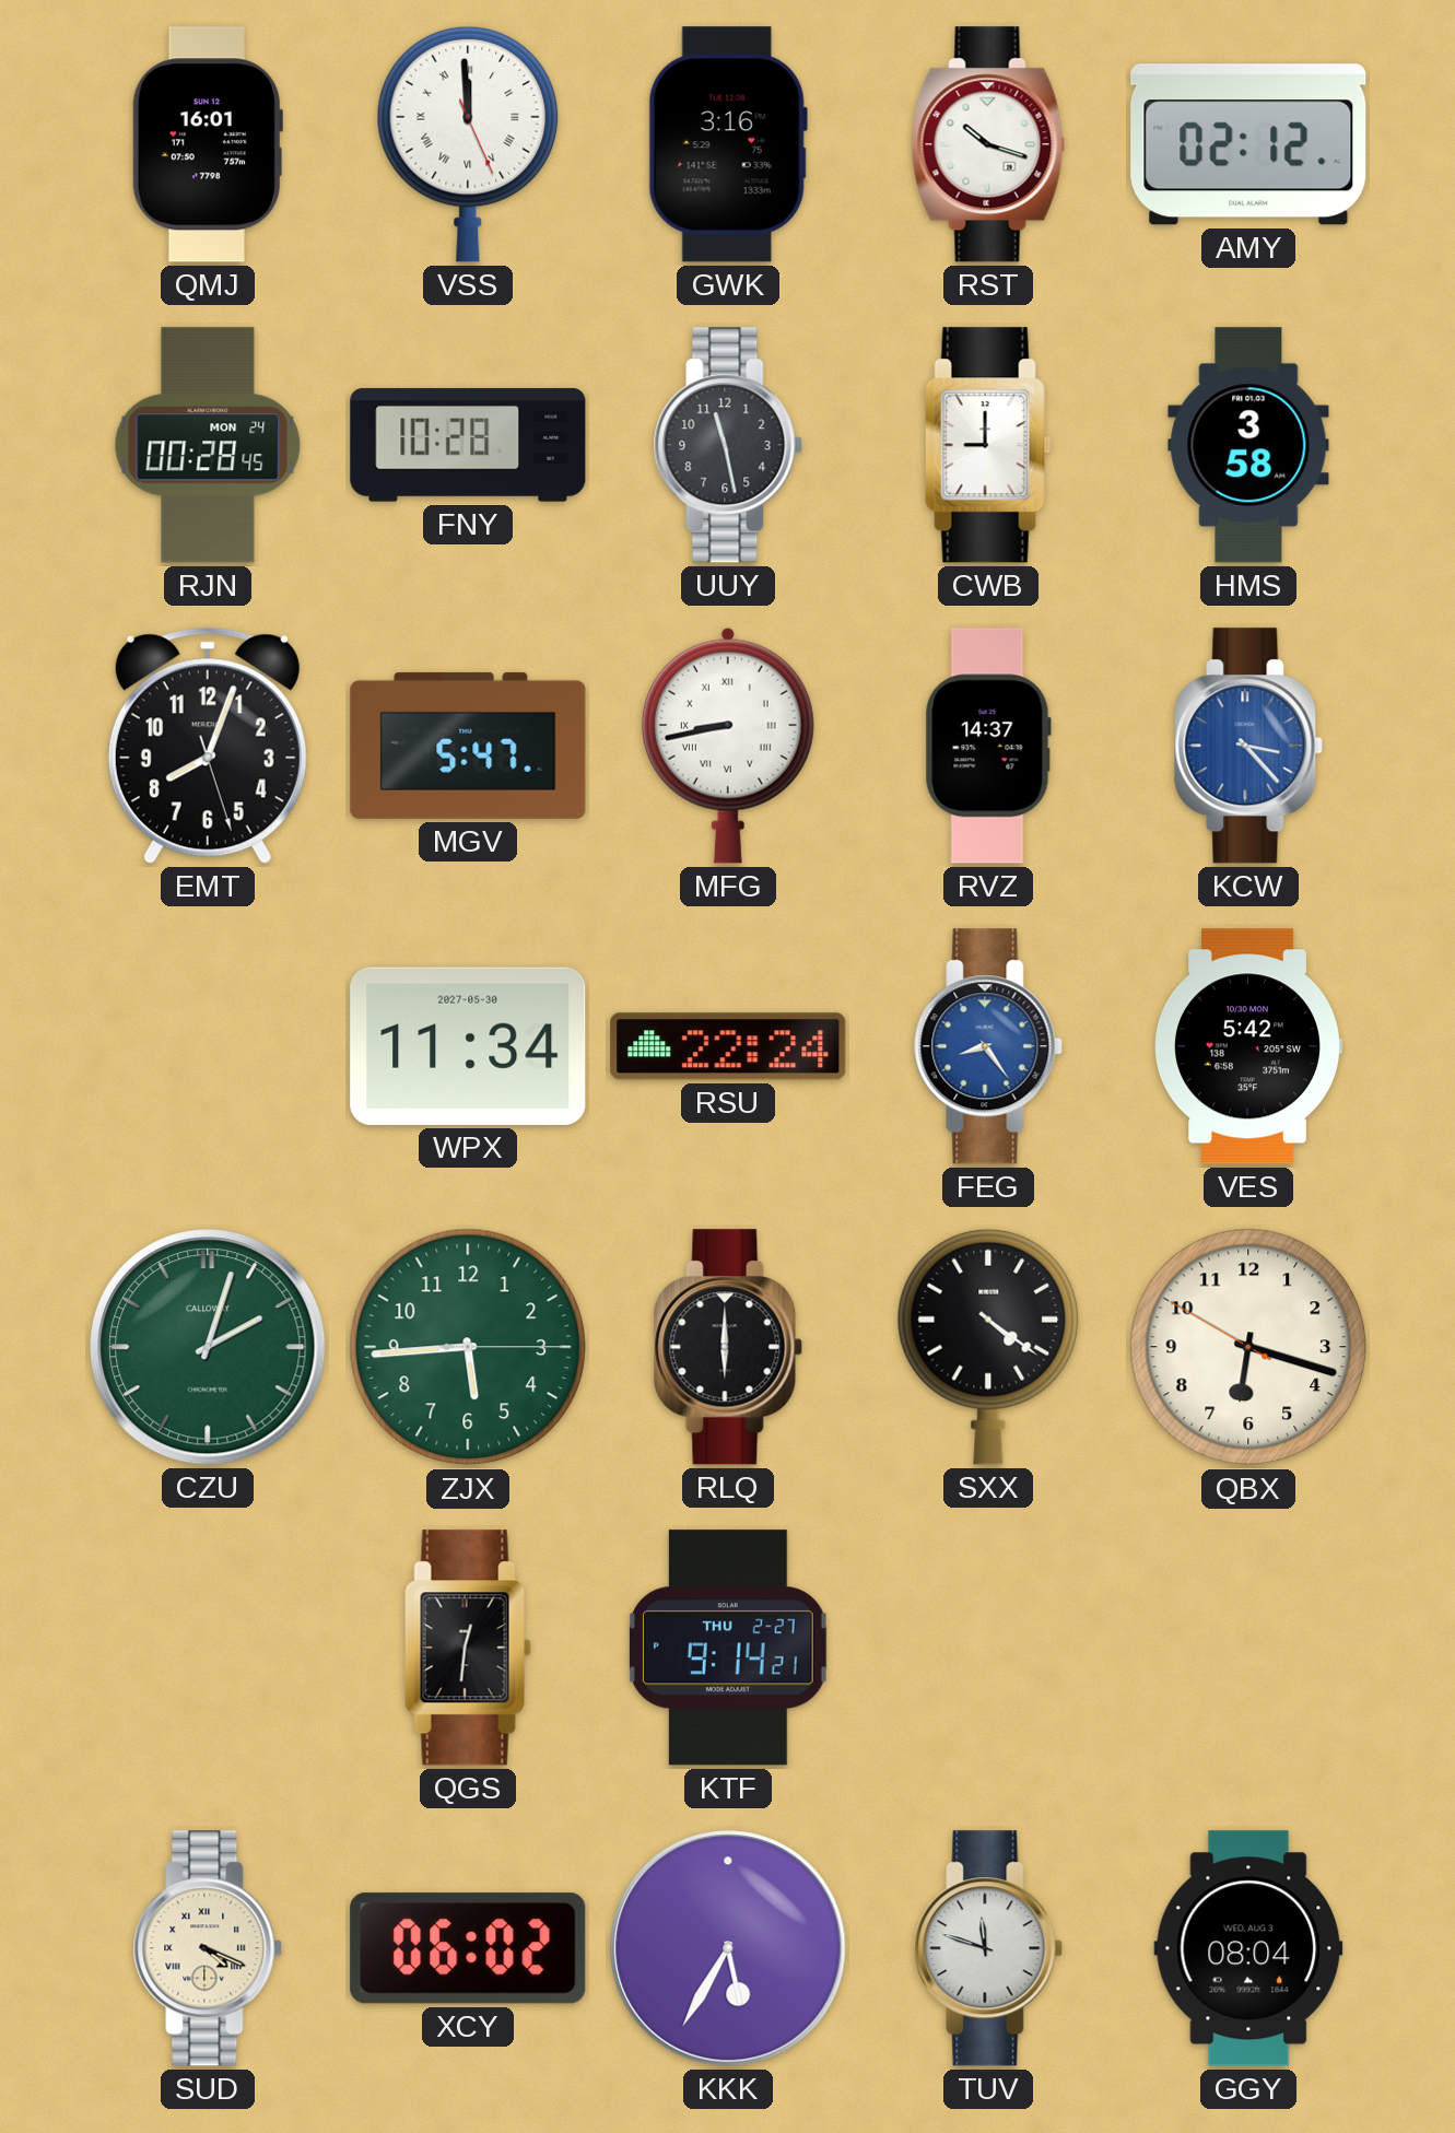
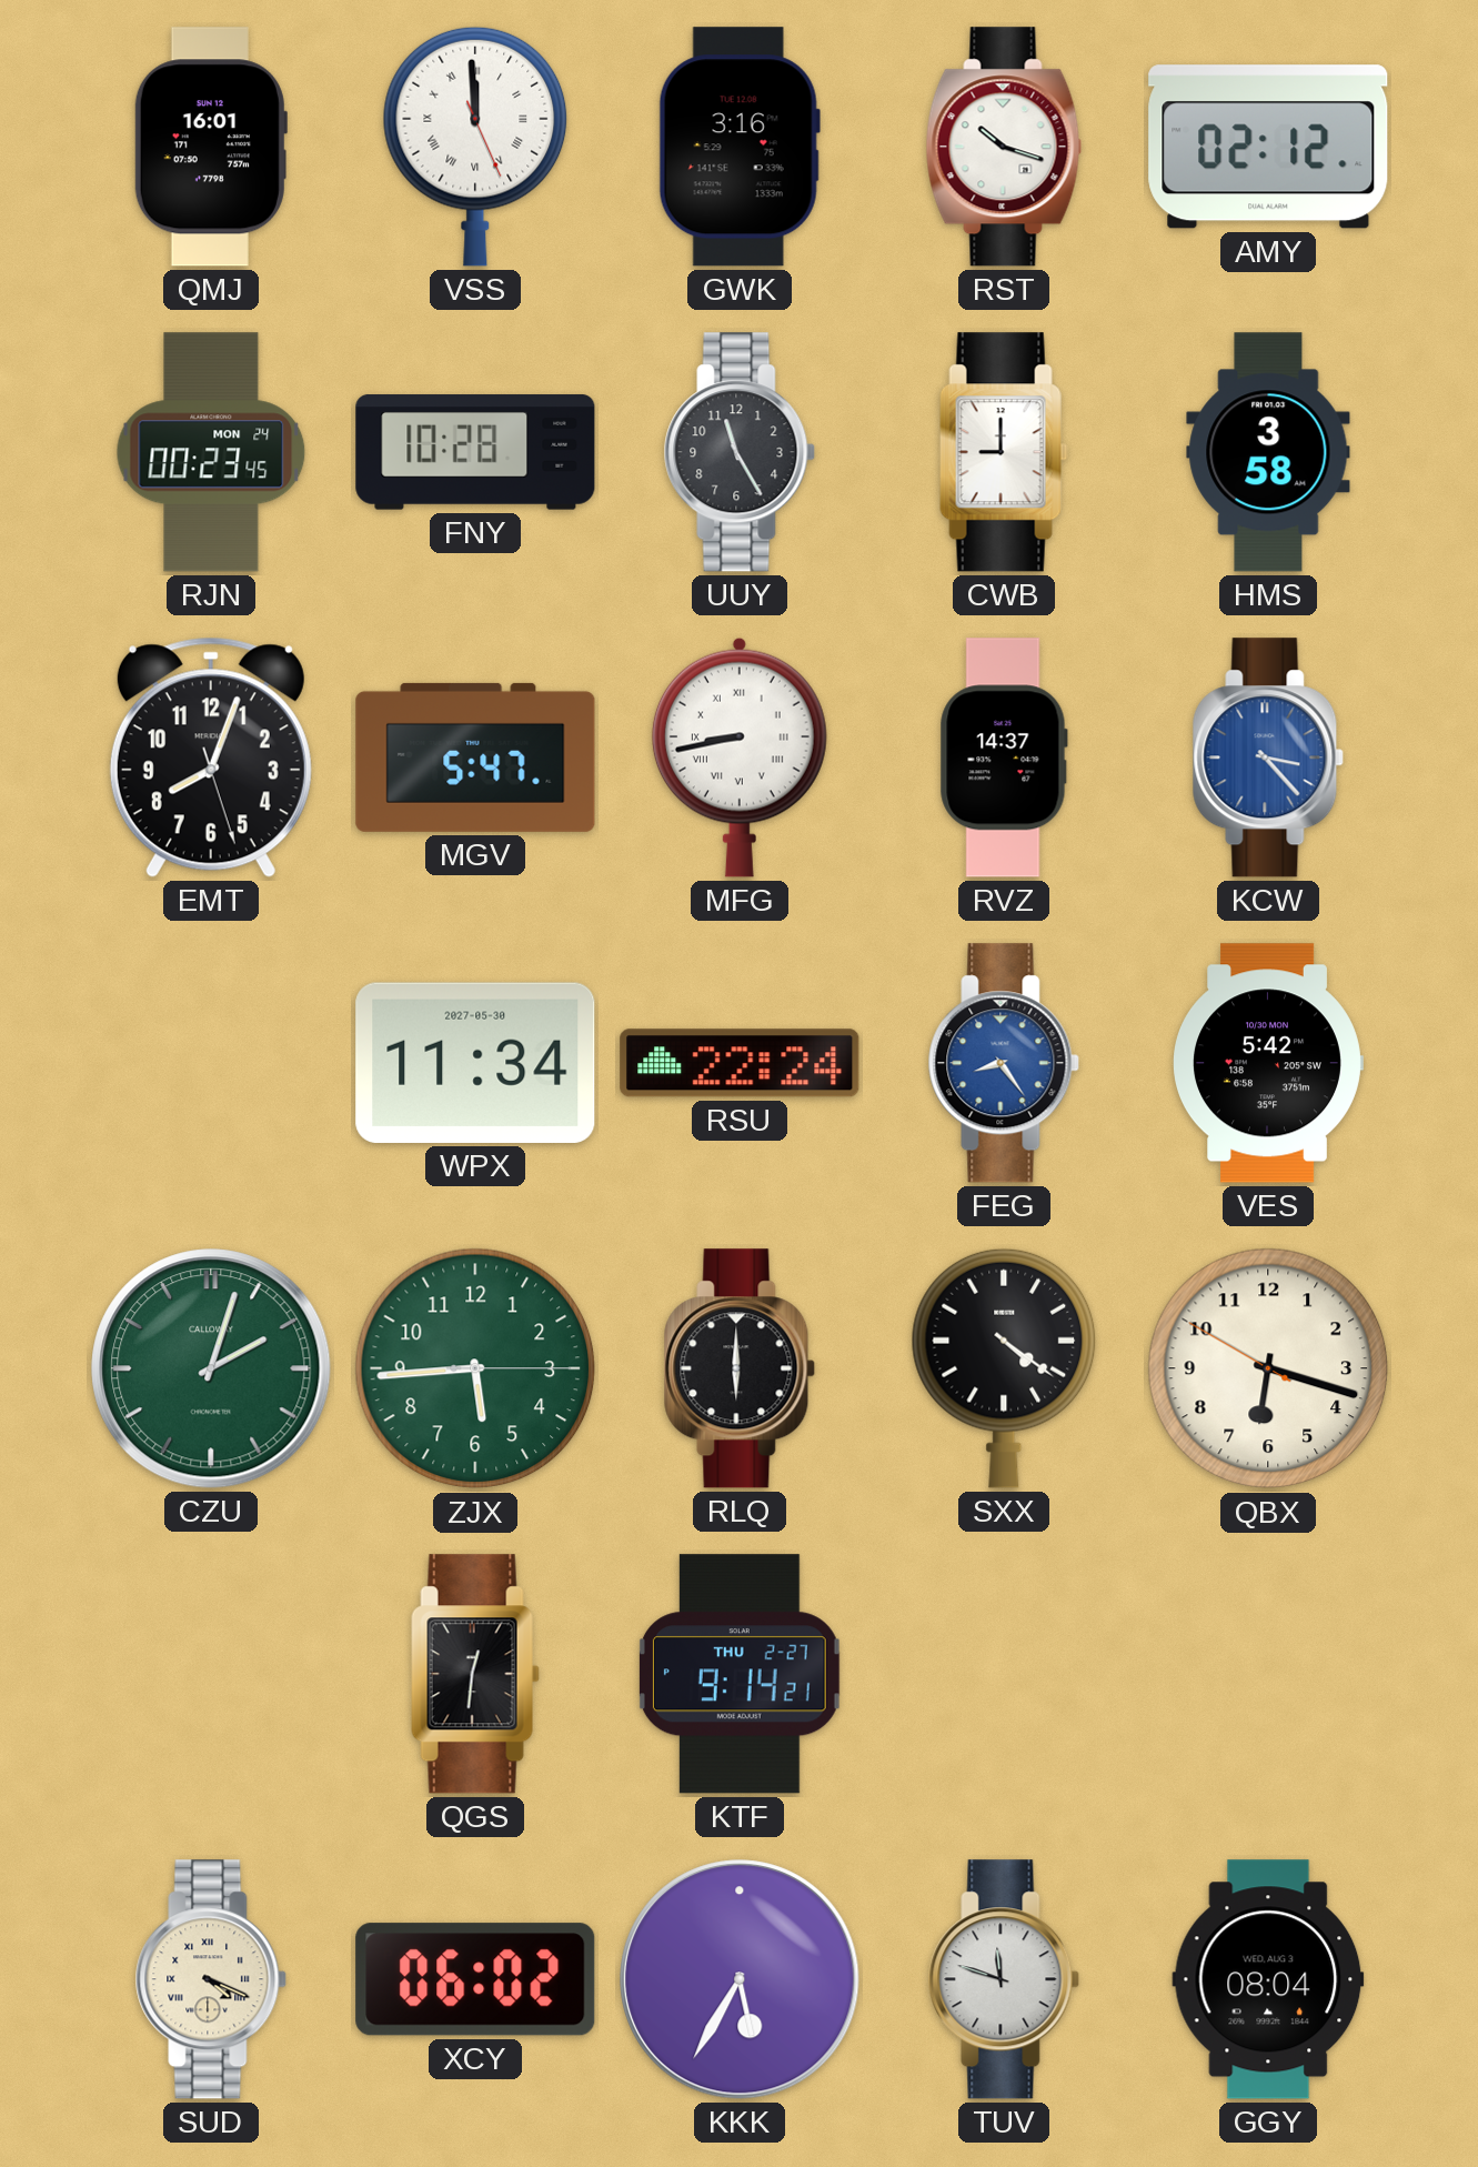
RJN: 00:28 -> 00:23
UUY: 11:28 -> 11:25
